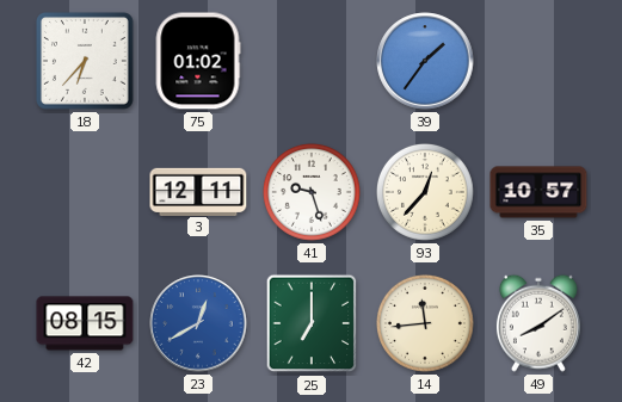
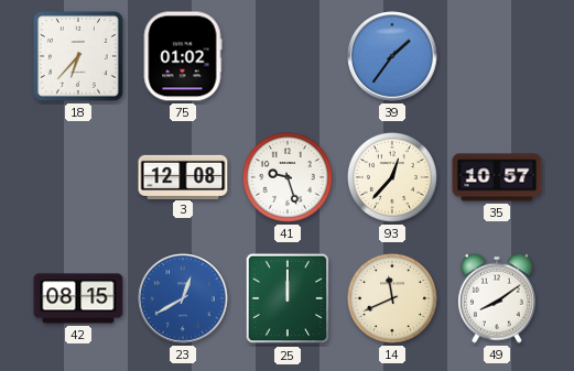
3: 12:11 -> 12:08
25: 7:00 -> 12:00
14: 11:44 -> 11:41
